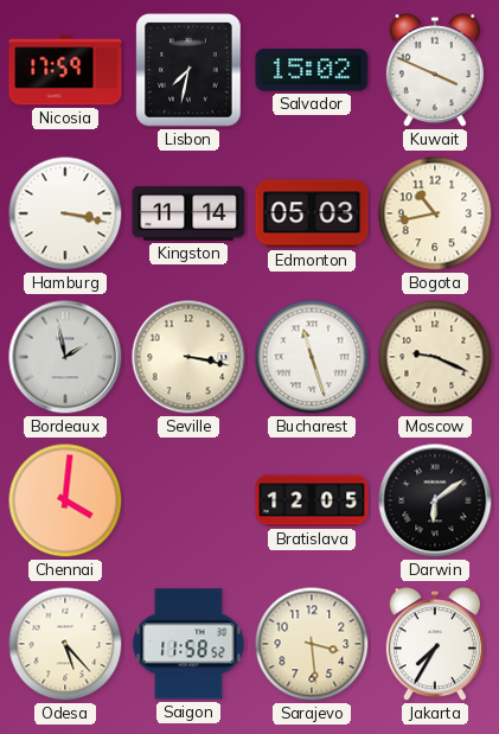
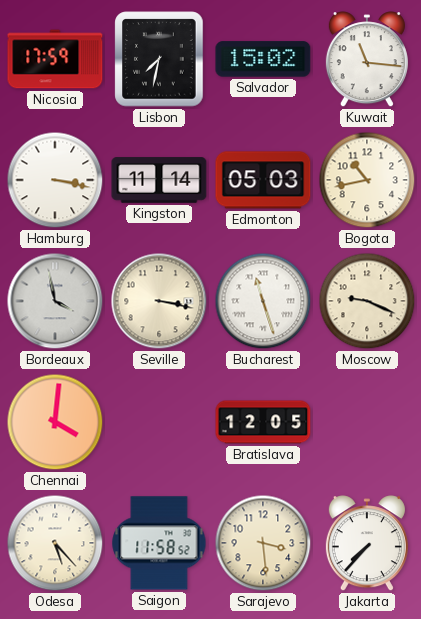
Kuwait: 3:49 -> 11:16
Bordeaux: 1:58 -> 3:58
Darwin: 6:09 -> none
Jakarta: 7:35 -> 7:37
